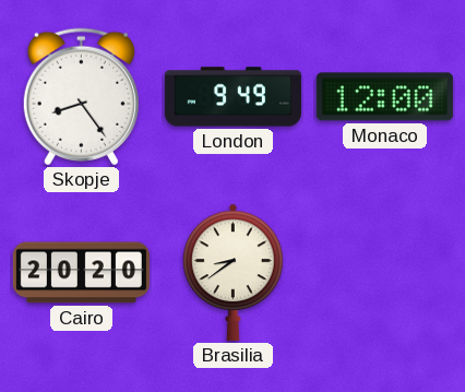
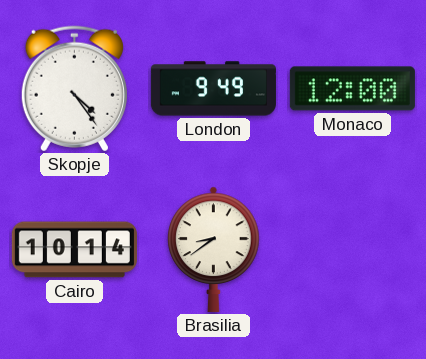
Skopje: 8:24 -> 4:24
Cairo: 20:20 -> 10:14
